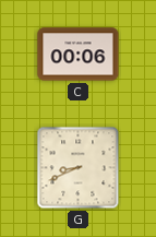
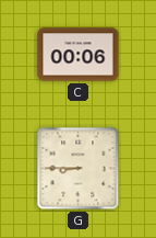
G: 8:41 -> 8:45
